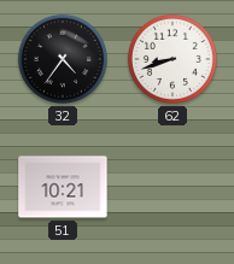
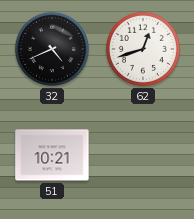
32: 4:36 -> 4:41
62: 8:42 -> 12:42
